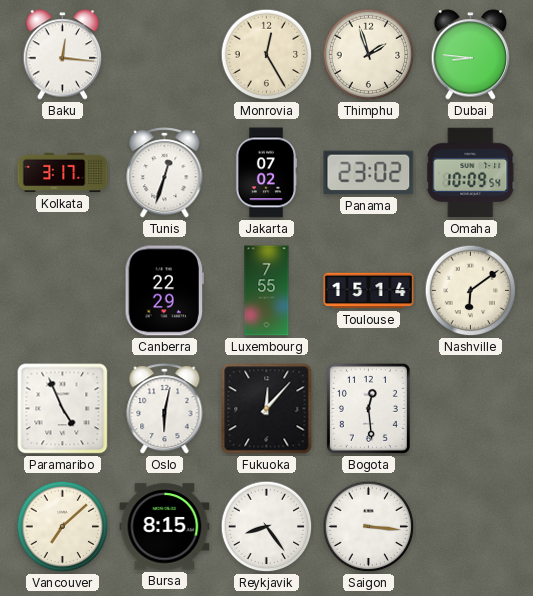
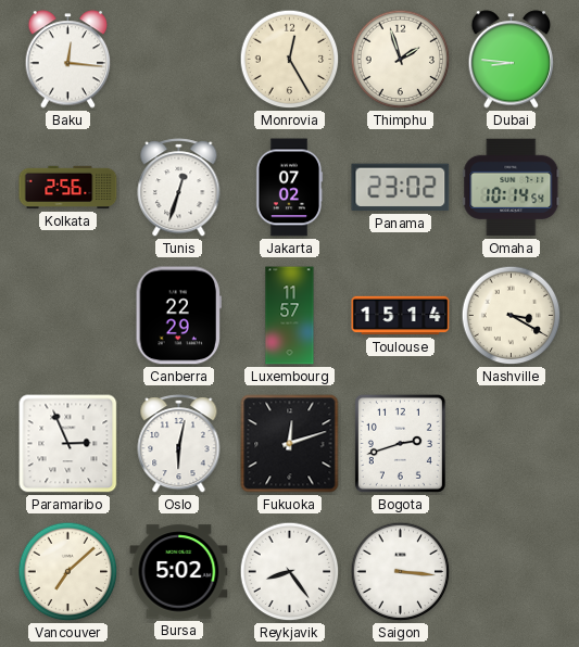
Kolkata: 3:17 -> 2:56
Omaha: 10:09 -> 10:14
Luxembourg: 7:55 -> 11:57
Nashville: 6:09 -> 3:20
Paramaribo: 4:56 -> 2:56
Fukuoka: 12:07 -> 12:12
Bogota: 12:29 -> 2:42
Bursa: 8:15 -> 5:02
